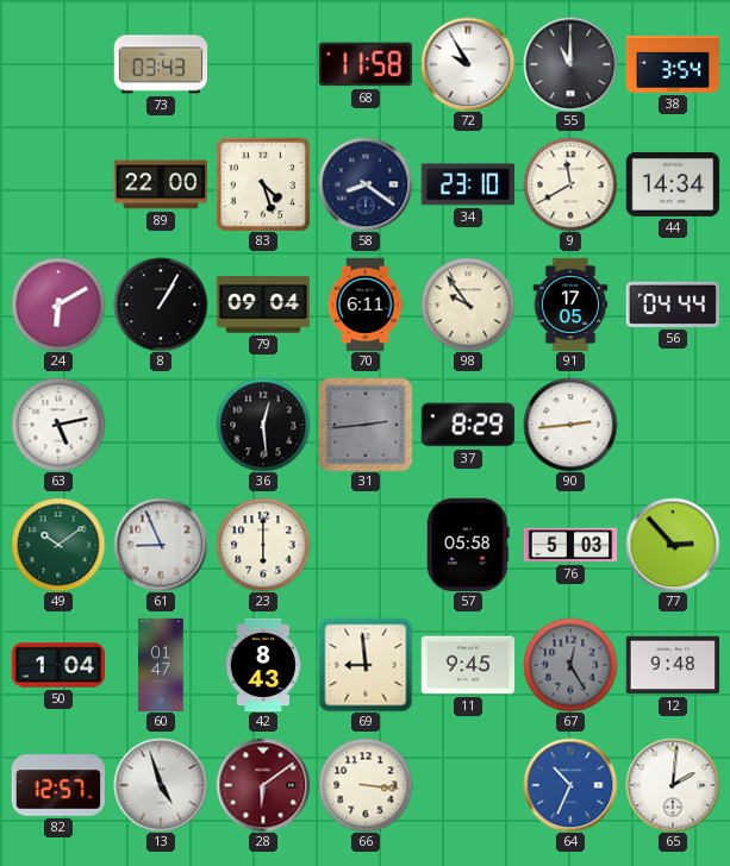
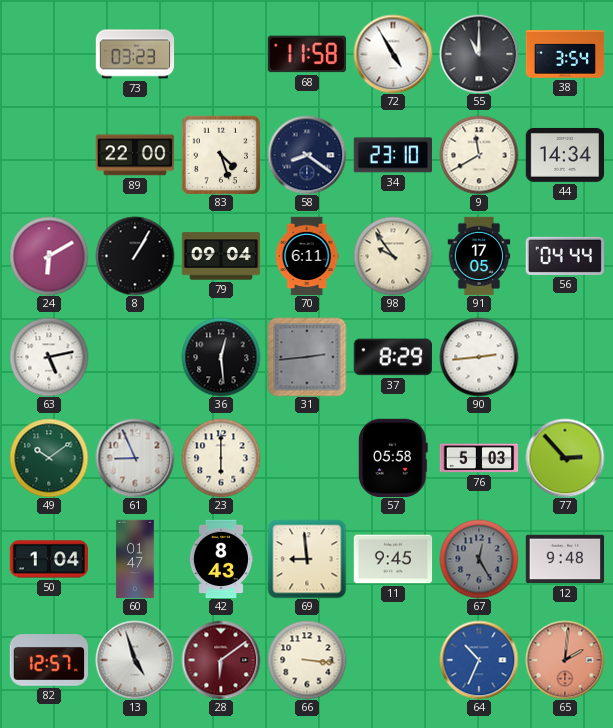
73: 03:43 -> 03:23
72: 9:55 -> 4:55
65 dial: white -> salmon
